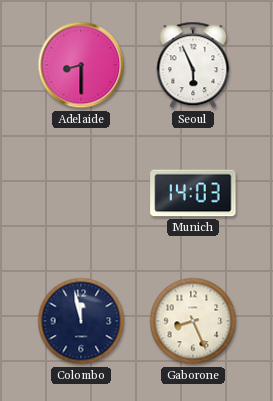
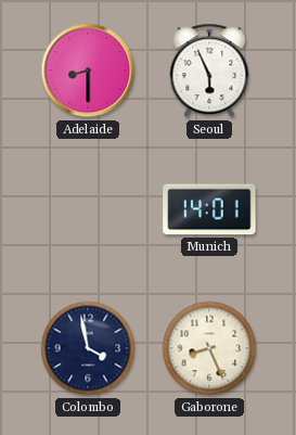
Munich: 14:03 -> 14:01
Colombo: 11:58 -> 3:58
